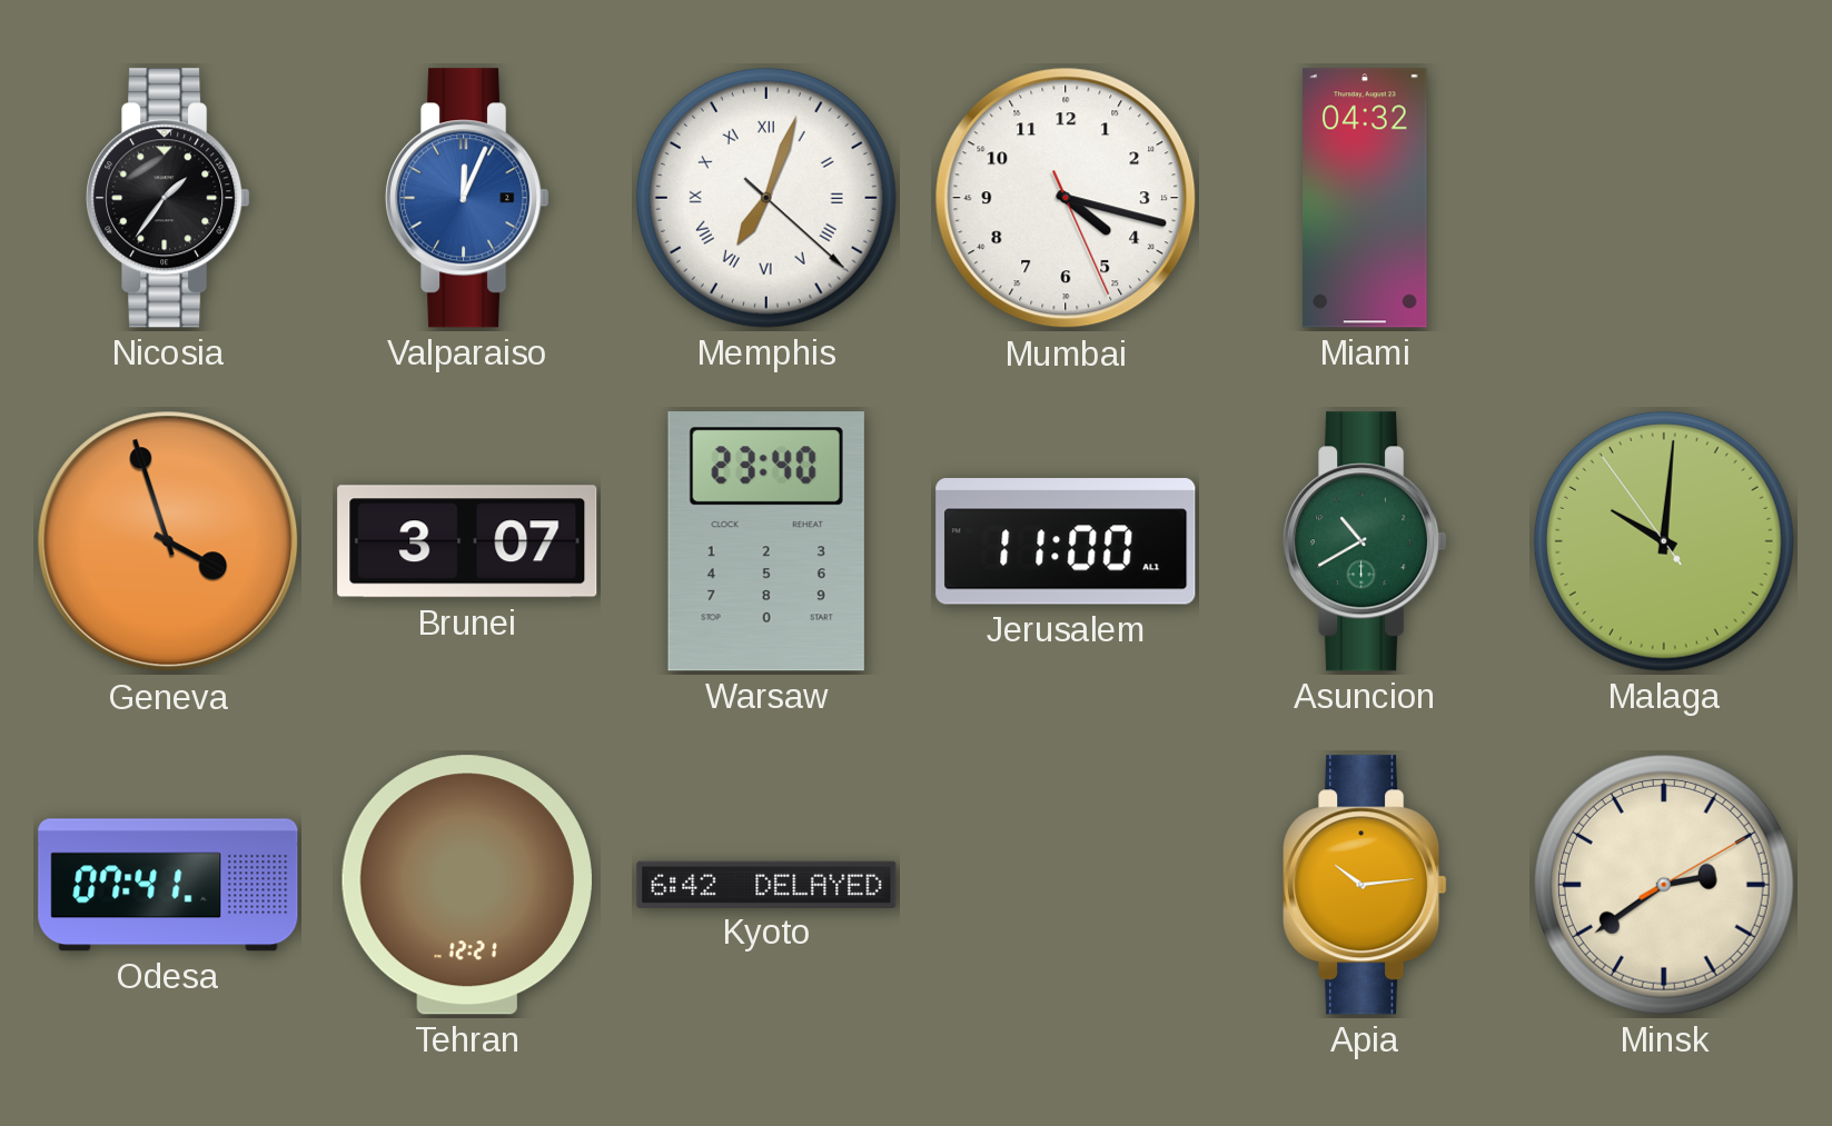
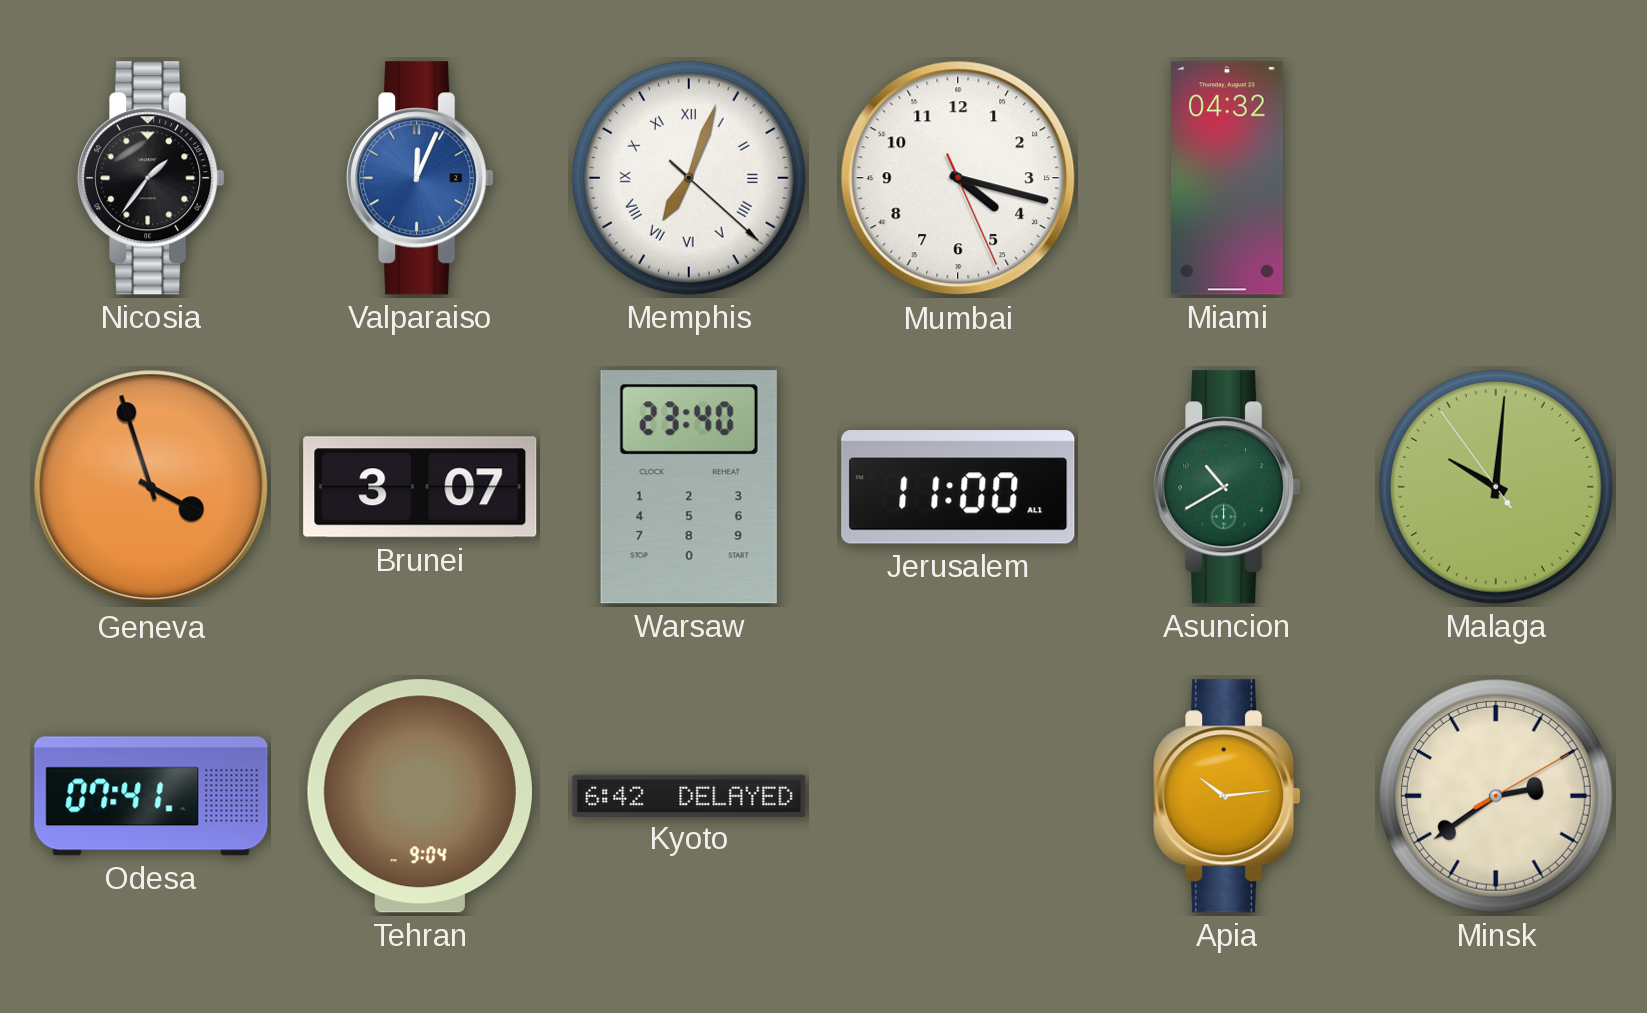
Tehran: 12:21 -> 9:04
